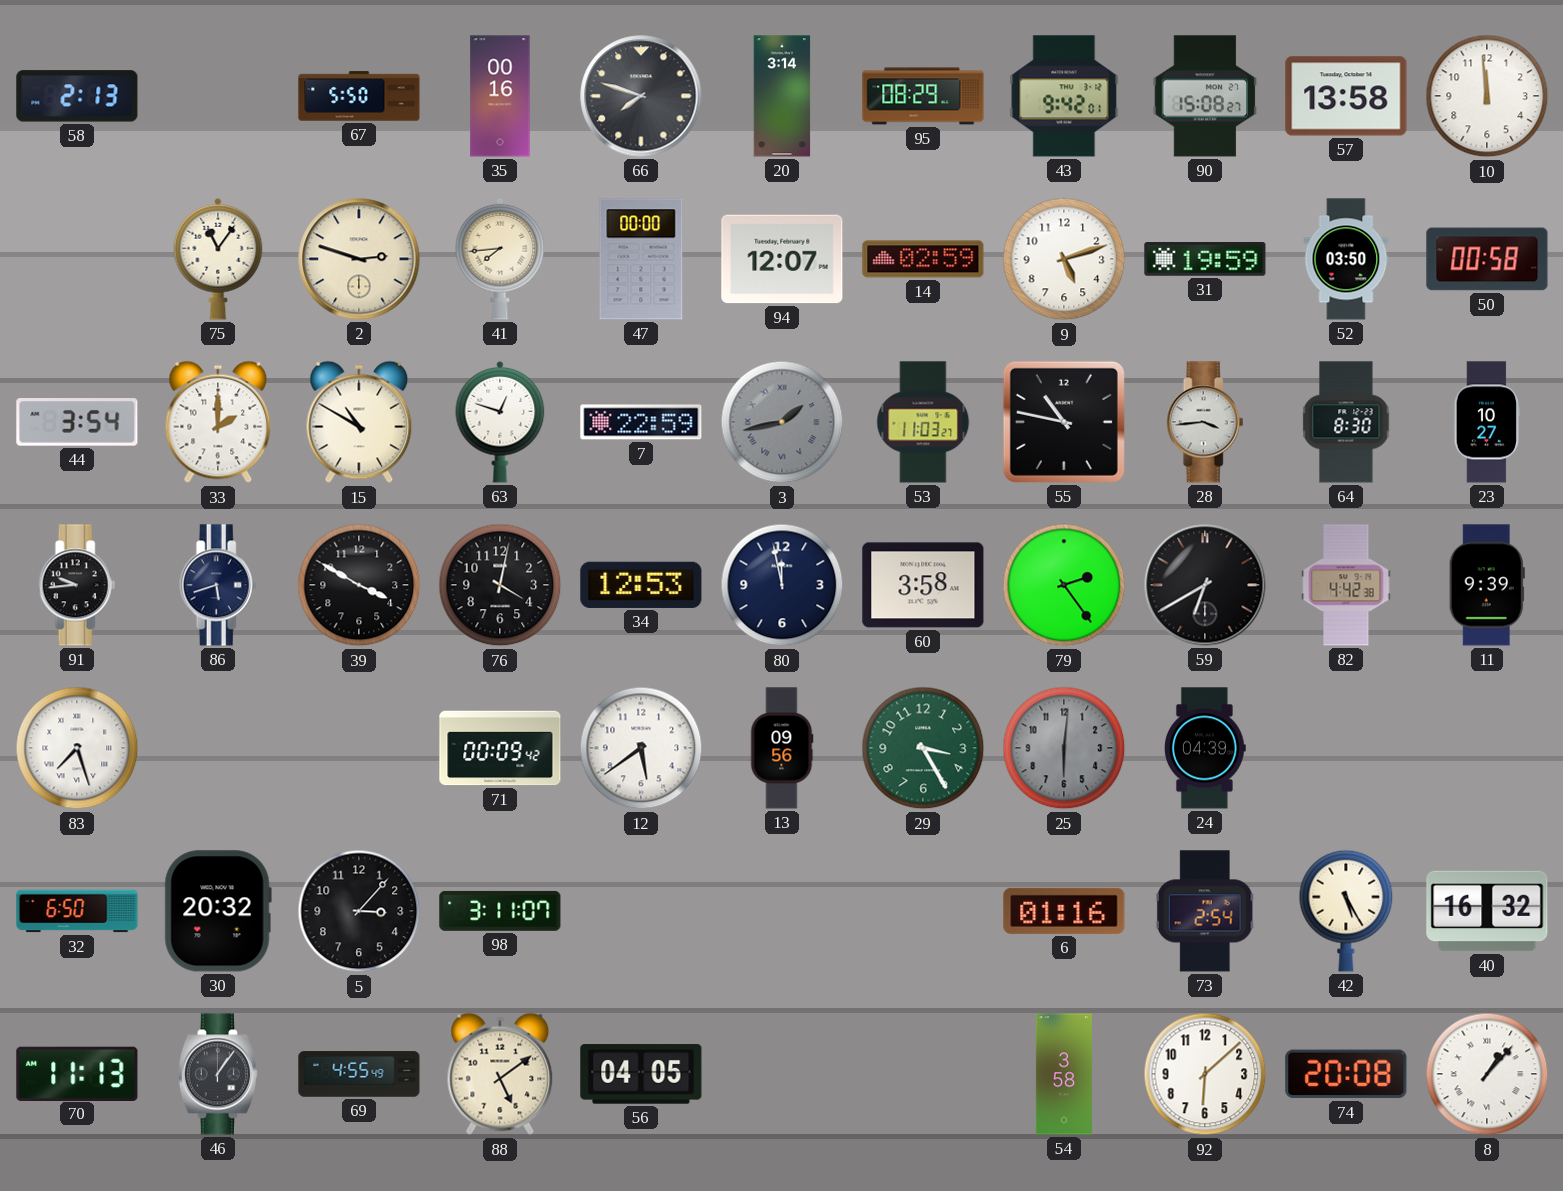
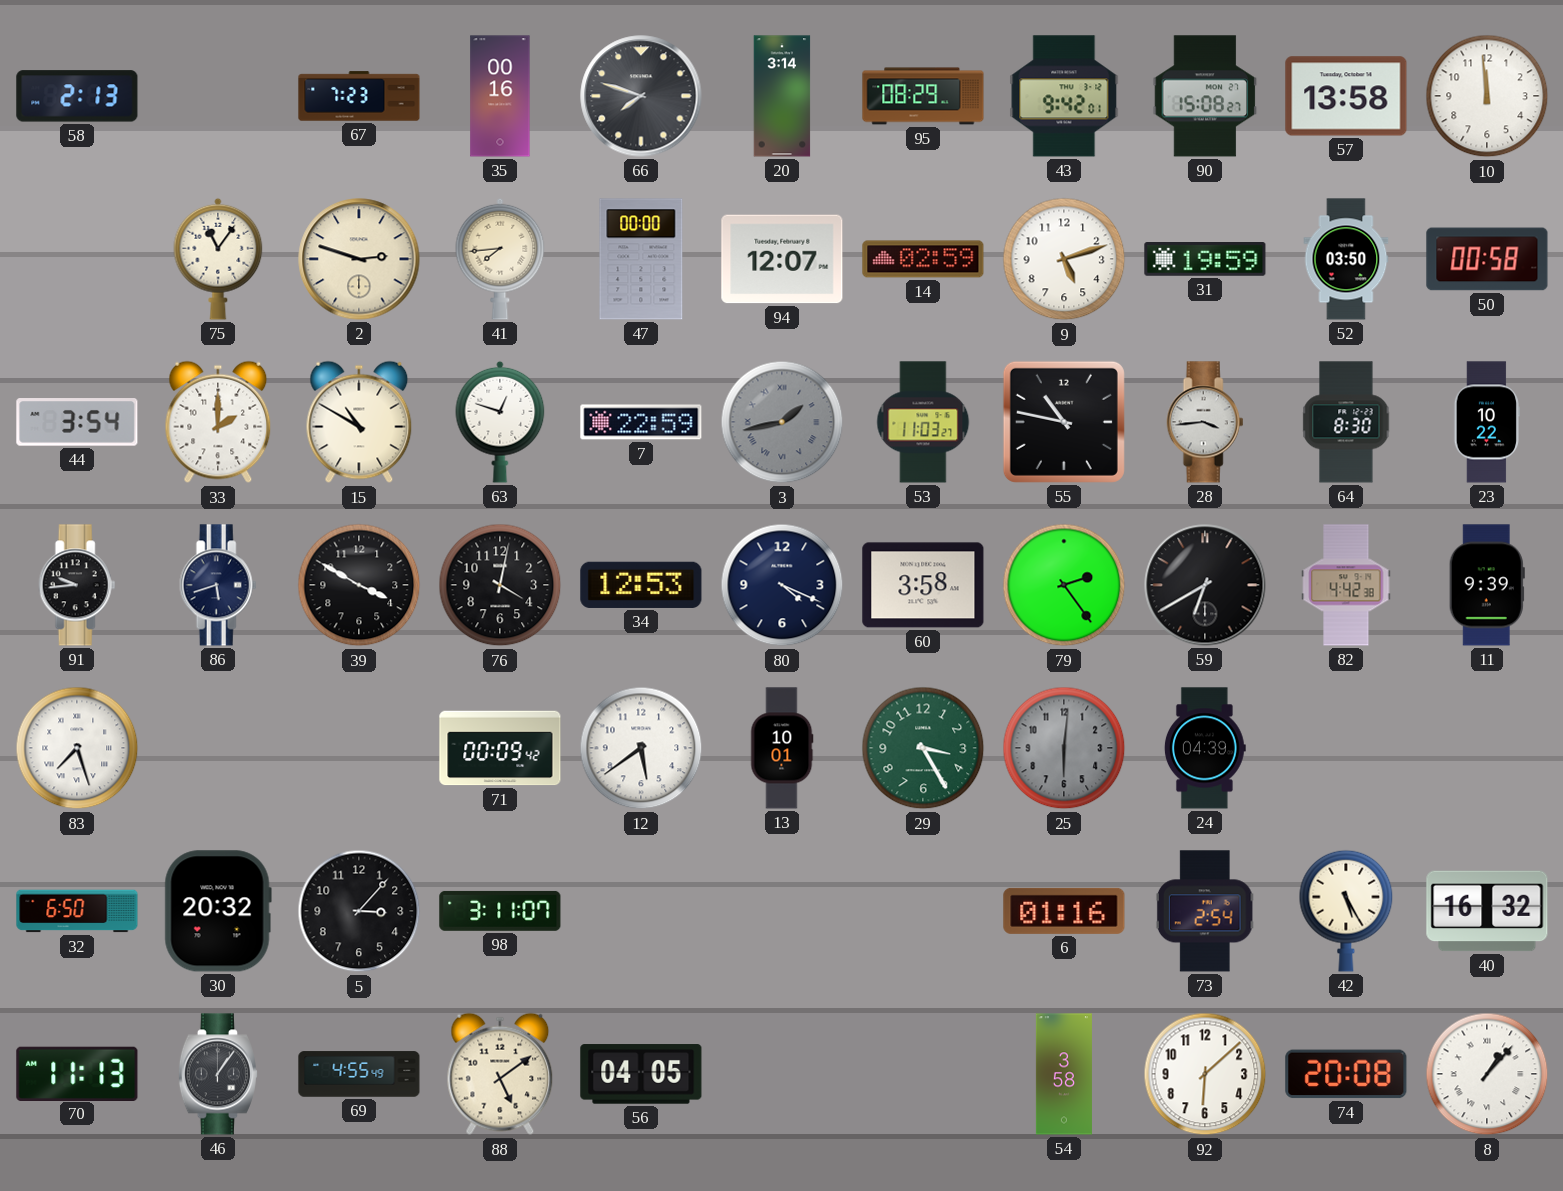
67: 5:50 -> 7:23
23: 10:27 -> 10:22
80: 11:58 -> 4:19
13: 09:56 -> 10:01
